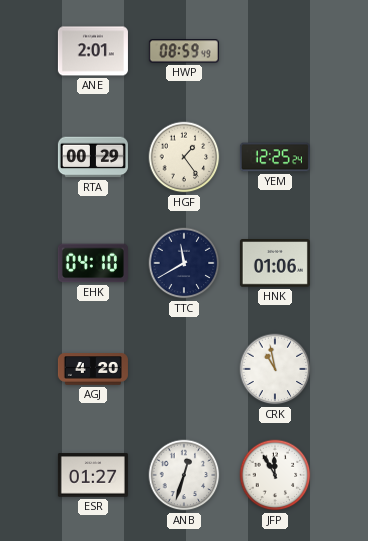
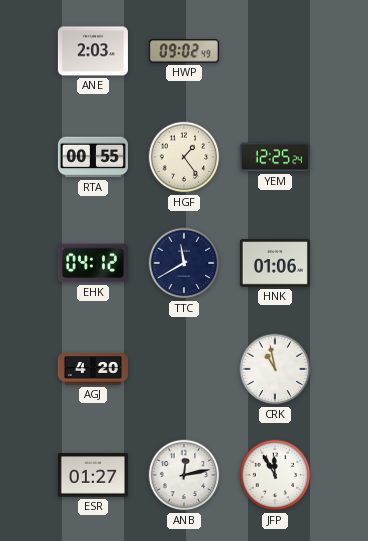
ANE: 2:01 -> 2:03
HWP: 08:59 -> 09:02
RTA: 00:29 -> 00:55
EHK: 04:10 -> 04:12
ANB: 12:33 -> 12:13
